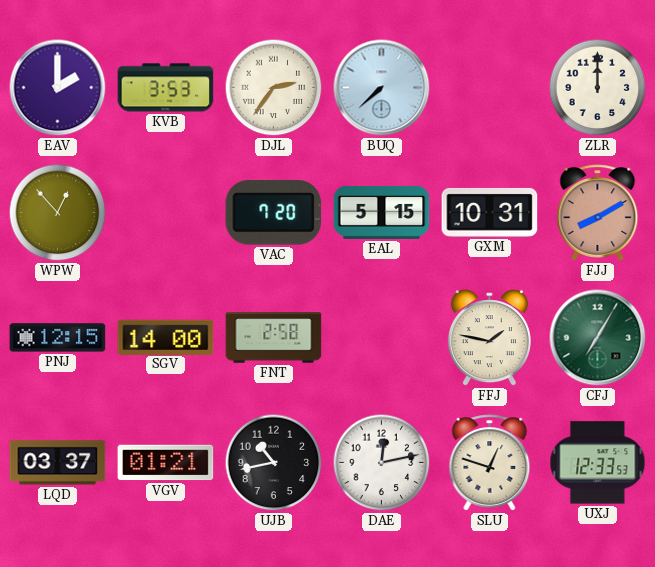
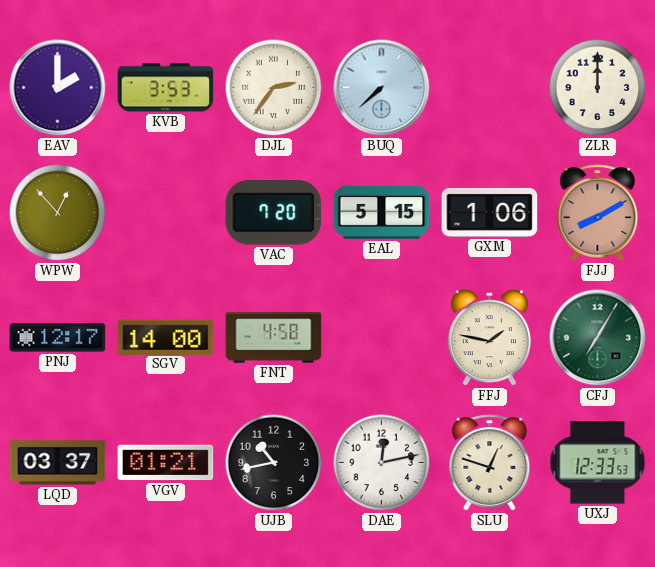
GXM: 10:31 -> 1:06
PNJ: 12:15 -> 12:17
FNT: 2:58 -> 4:58
